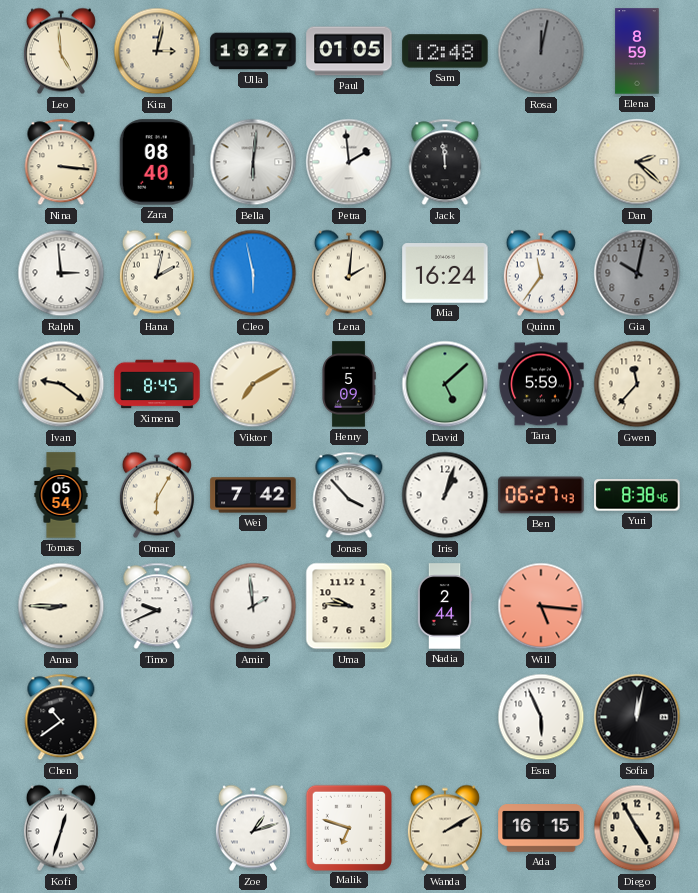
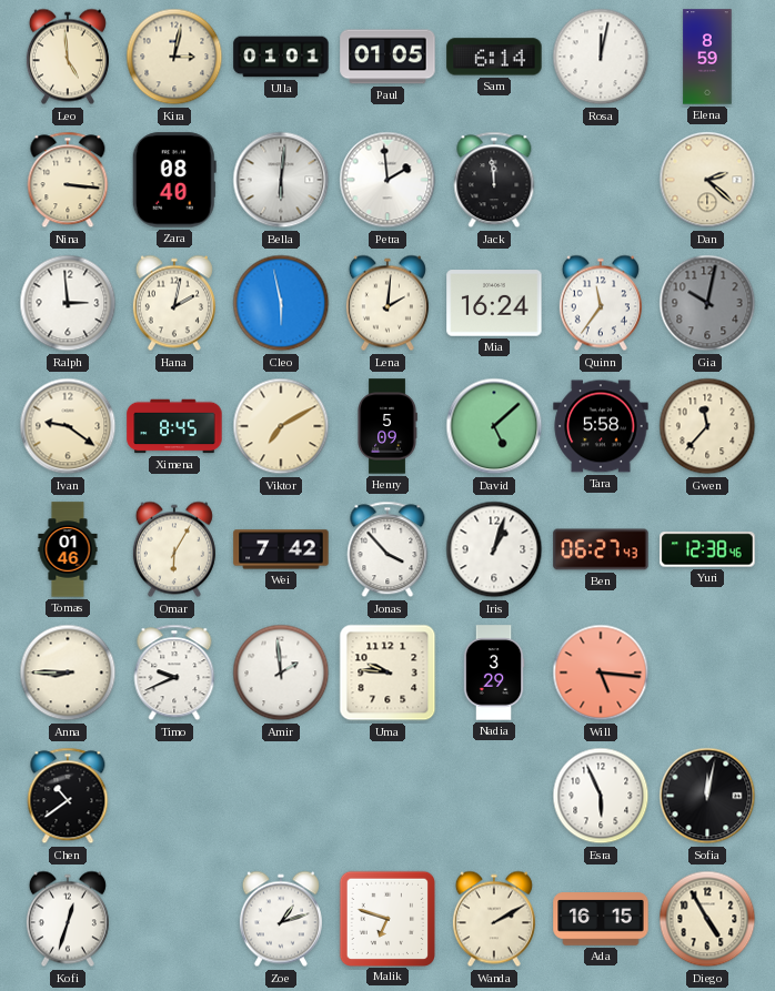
Ulla: 19:27 -> 01:01
Sam: 12:48 -> 6:14
Rosa dial: grey -> white
Tara: 5:59 -> 5:58
Tomas: 05:54 -> 01:46
Yuri: 8:38 -> 12:38
Nadia: 2:44 -> 3:29
